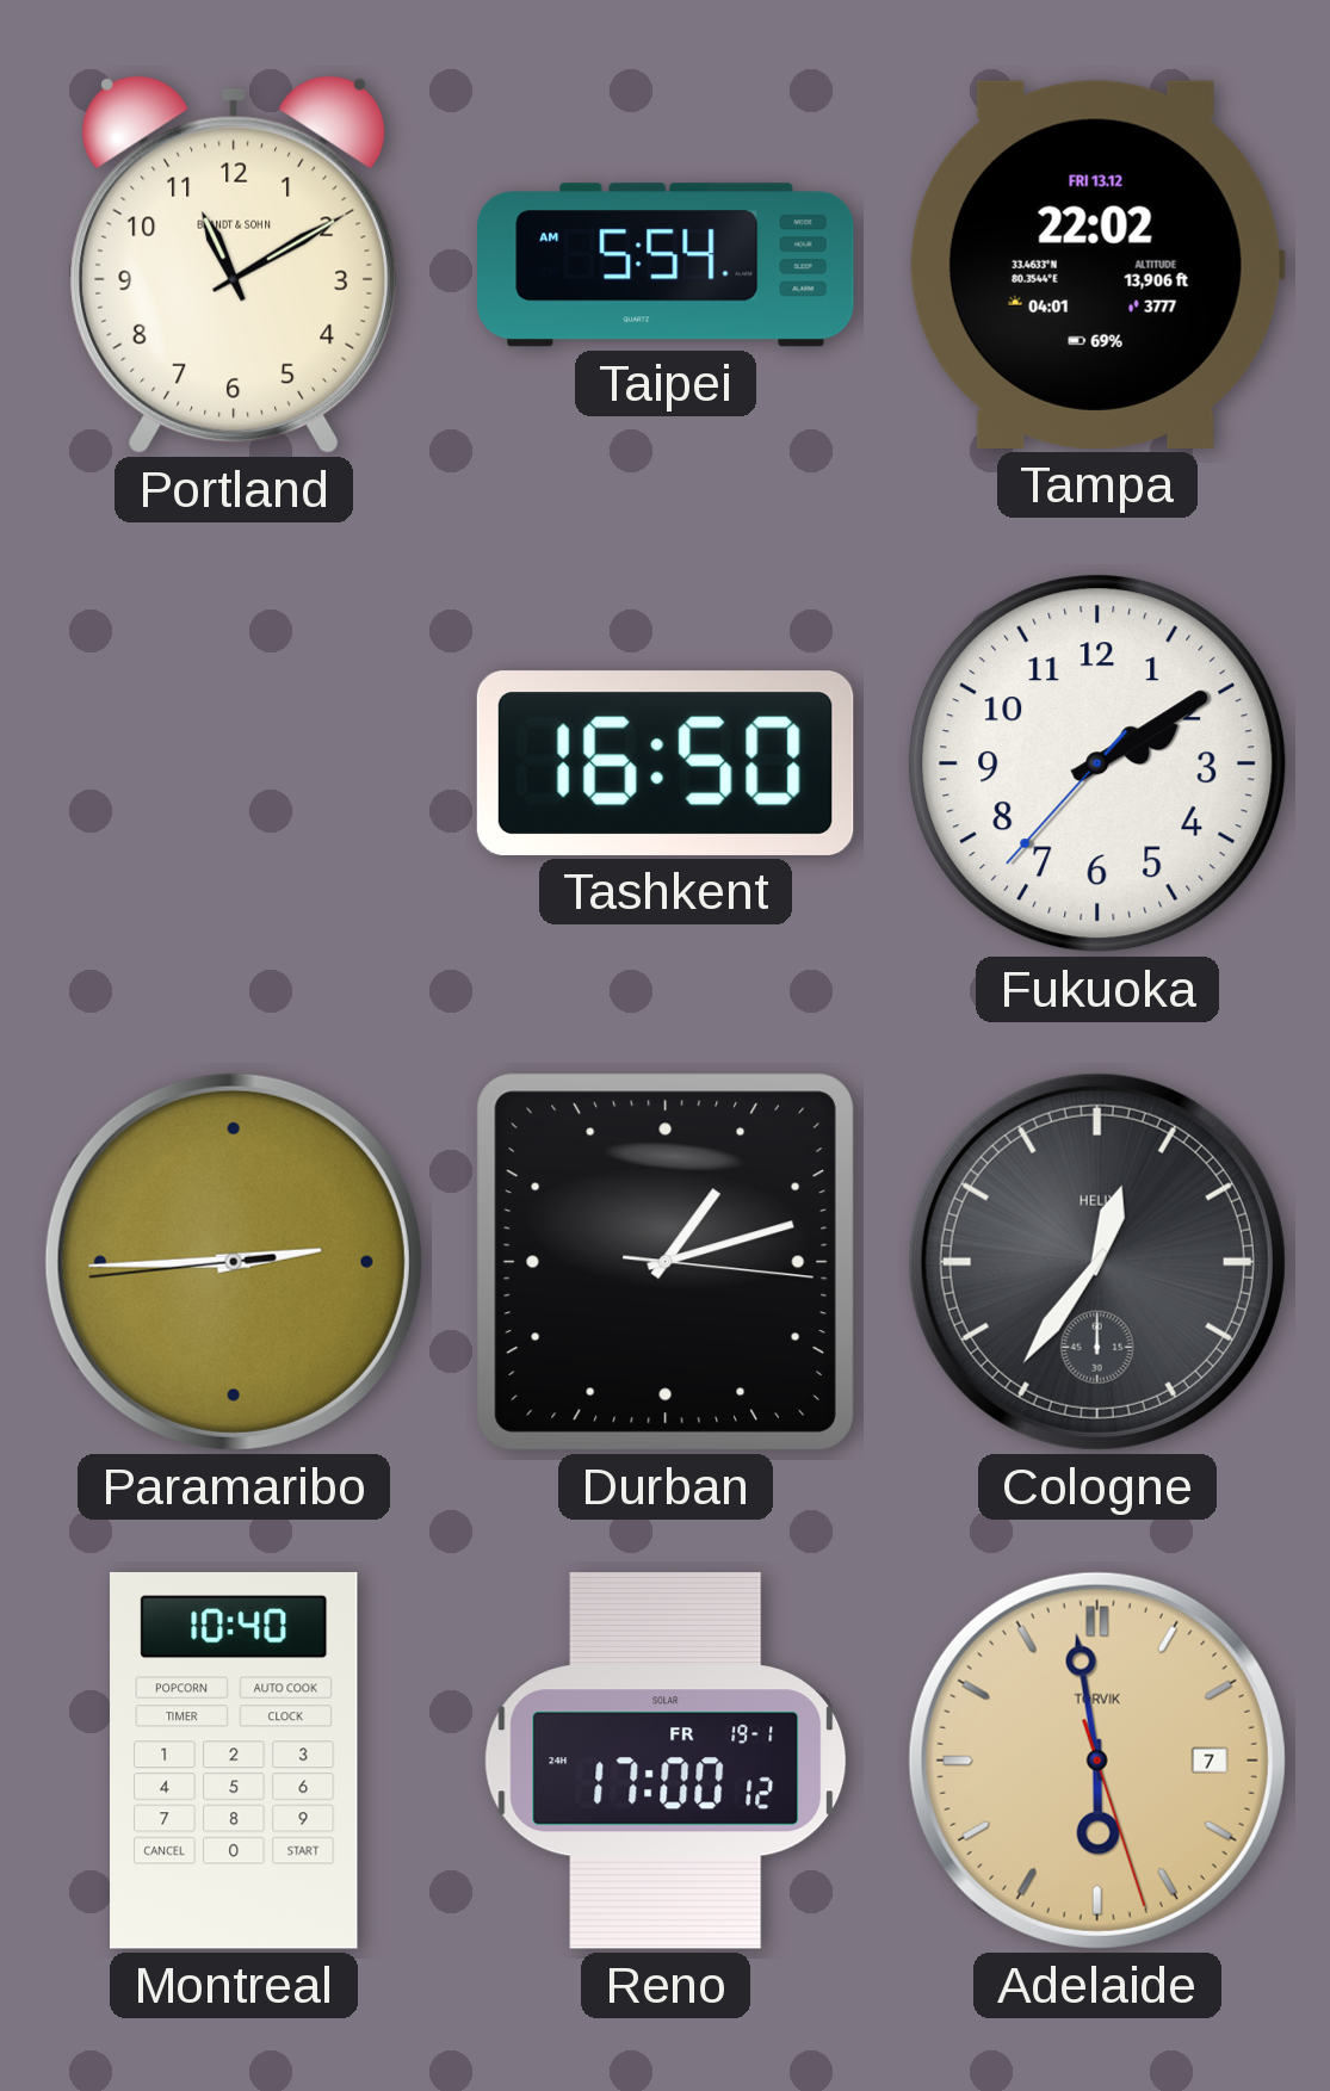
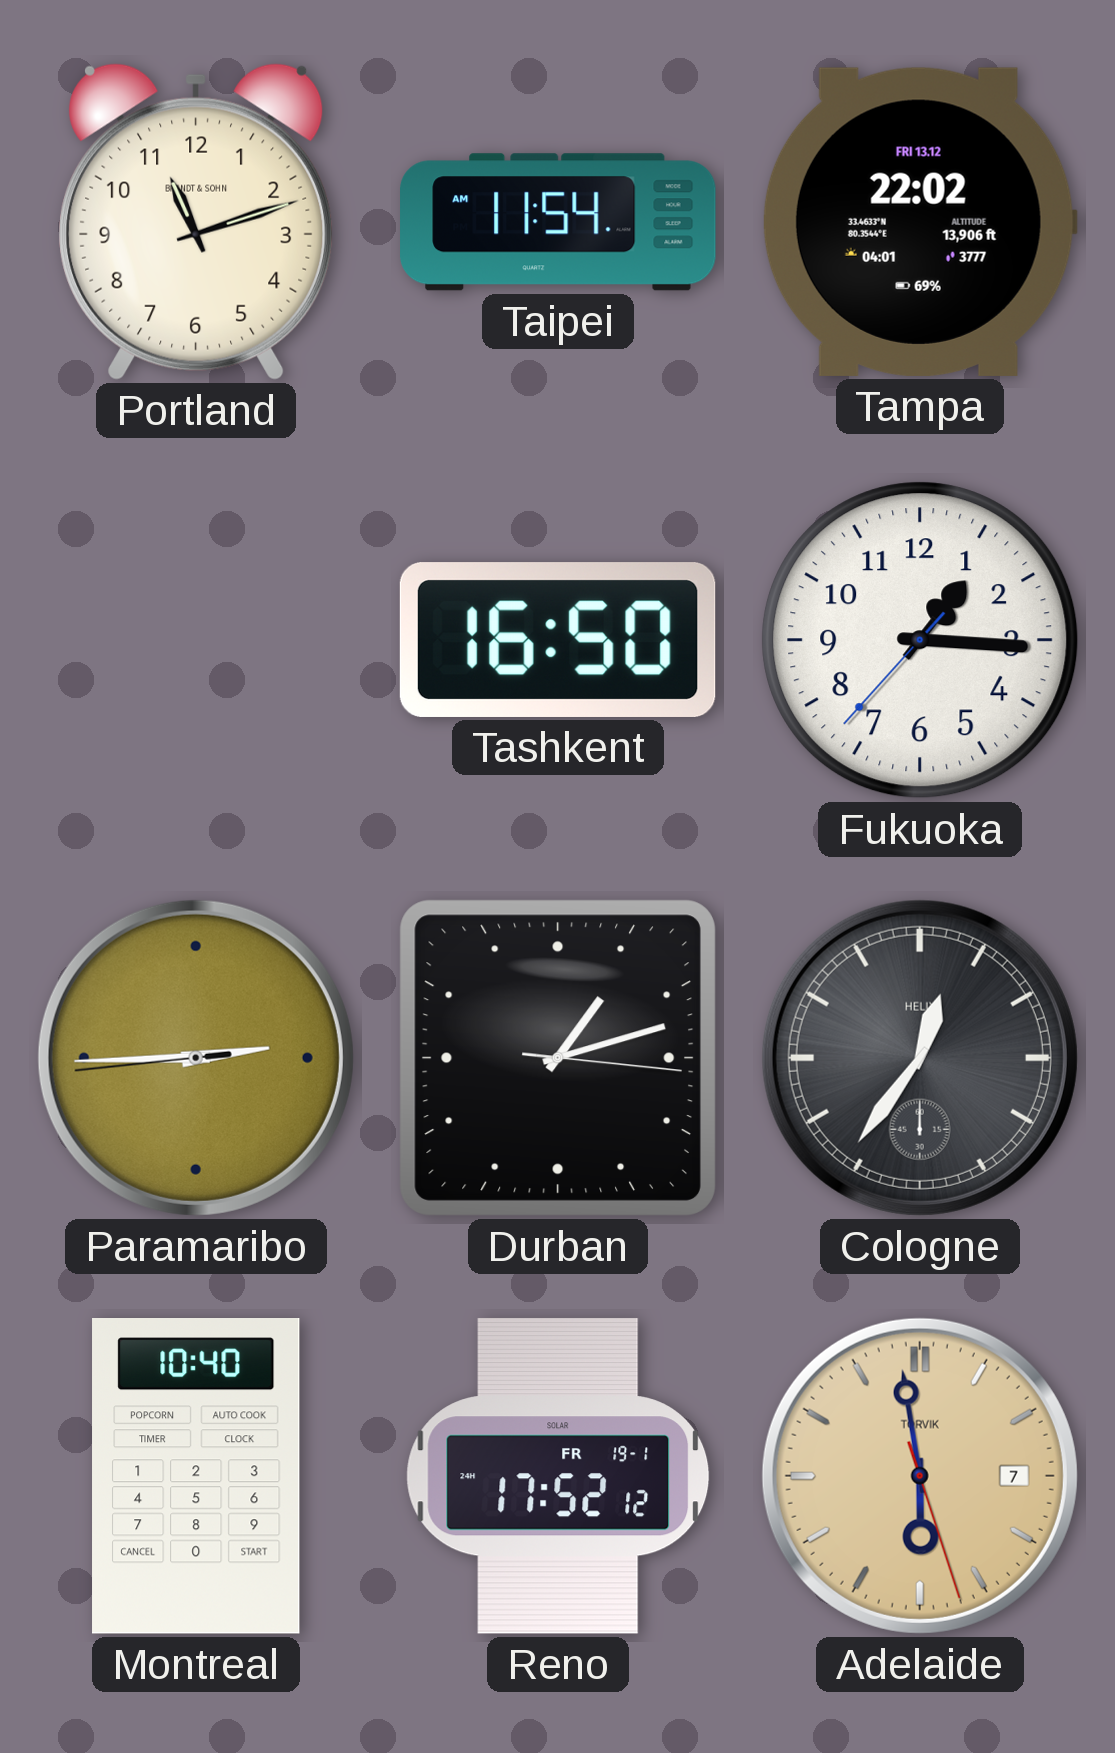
Portland: 11:10 -> 11:12
Taipei: 5:54 -> 11:54
Fukuoka: 2:09 -> 1:15
Reno: 17:00 -> 17:52
